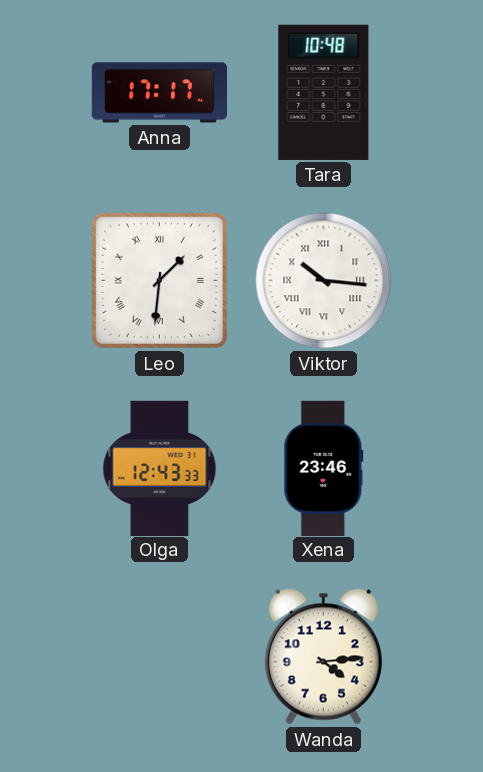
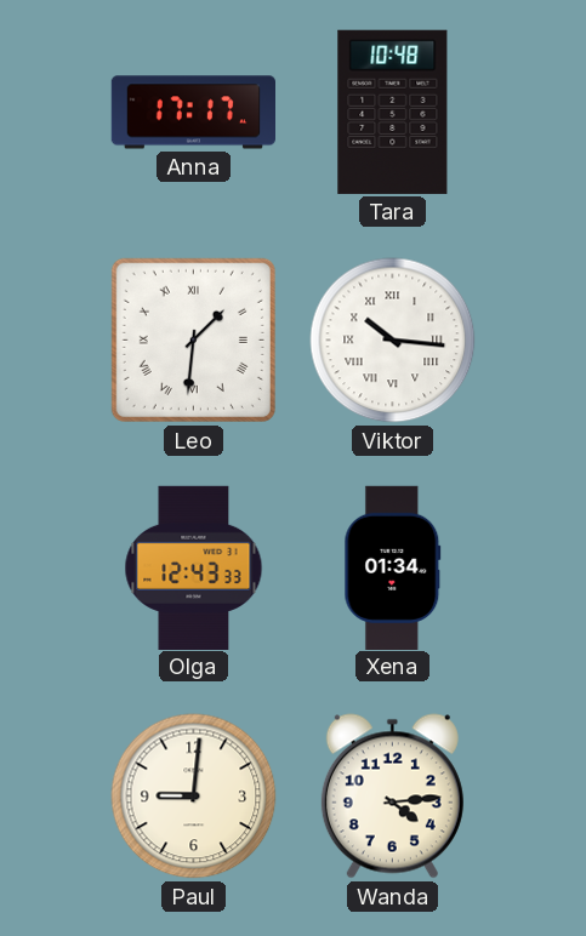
Xena: 23:46 -> 01:34
Paul: none -> 9:01
